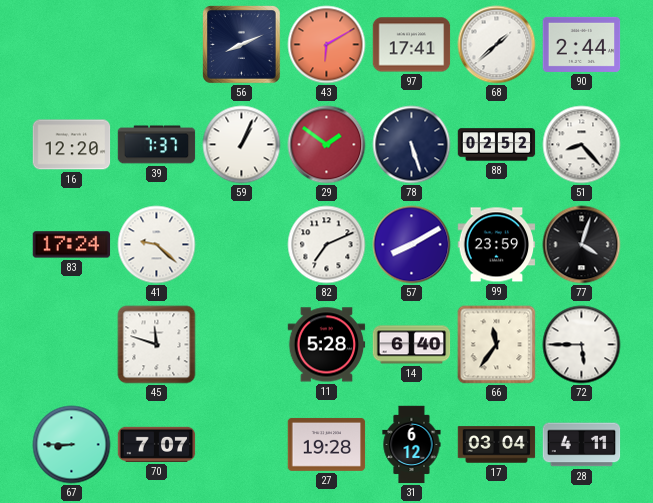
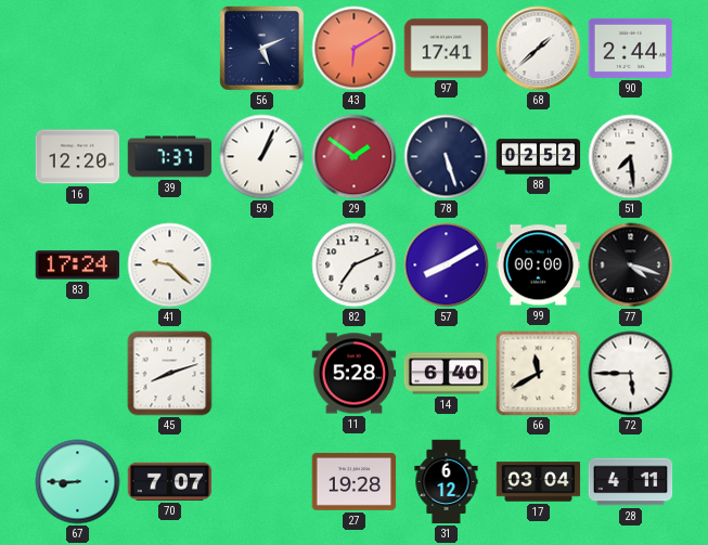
56: 8:11 -> 5:11
51: 8:23 -> 7:29
99: 23:59 -> 00:00
77: 4:03 -> 4:18
45: 11:48 -> 8:12
66: 11:36 -> 11:40
